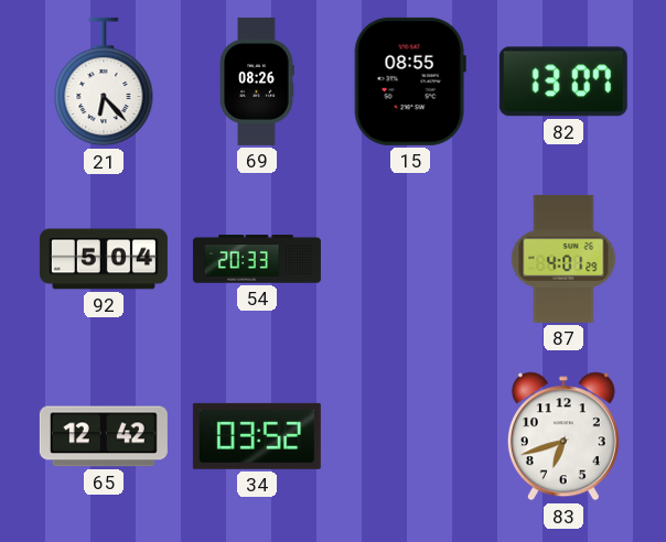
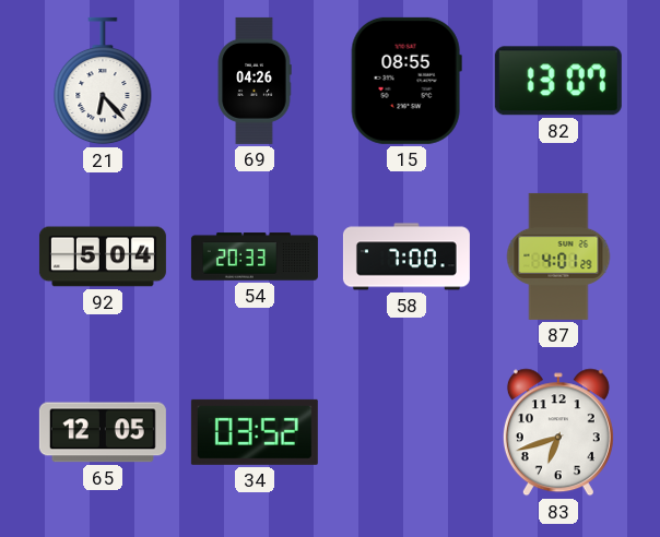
69: 08:26 -> 04:26
58: none -> 7:00
65: 12:42 -> 12:05
